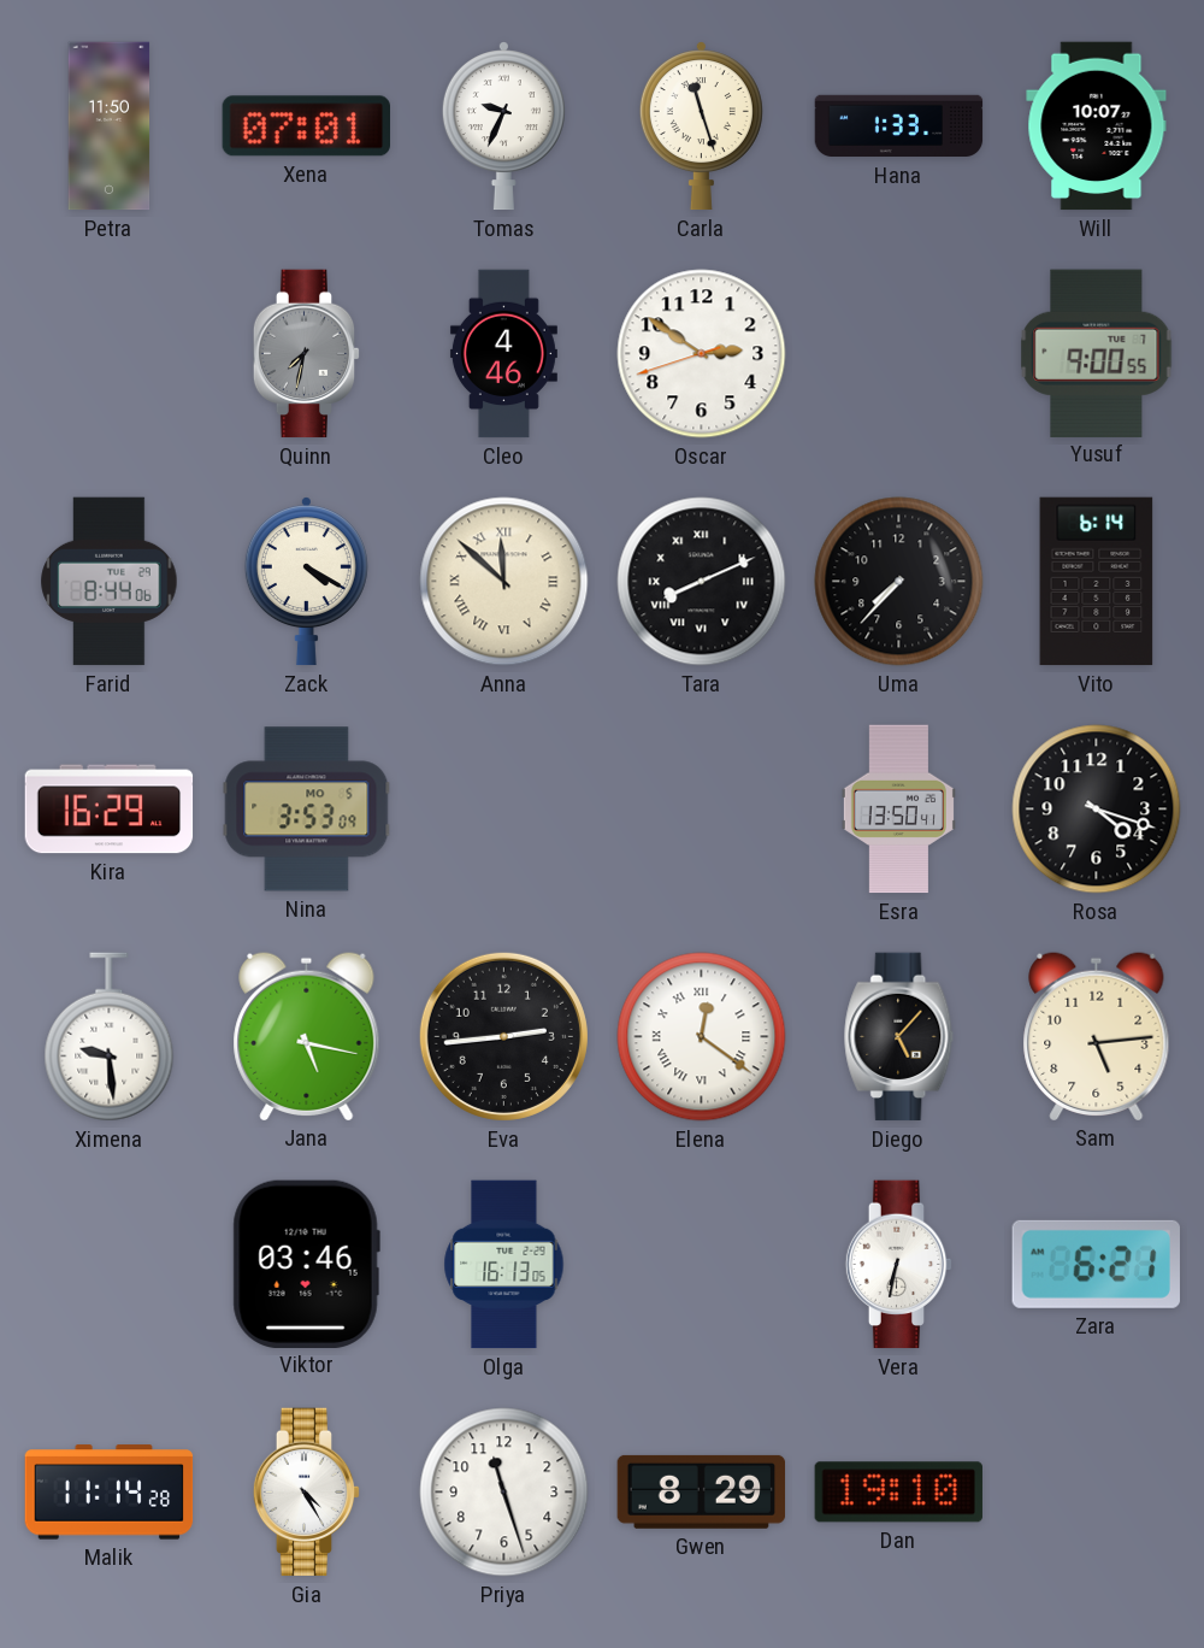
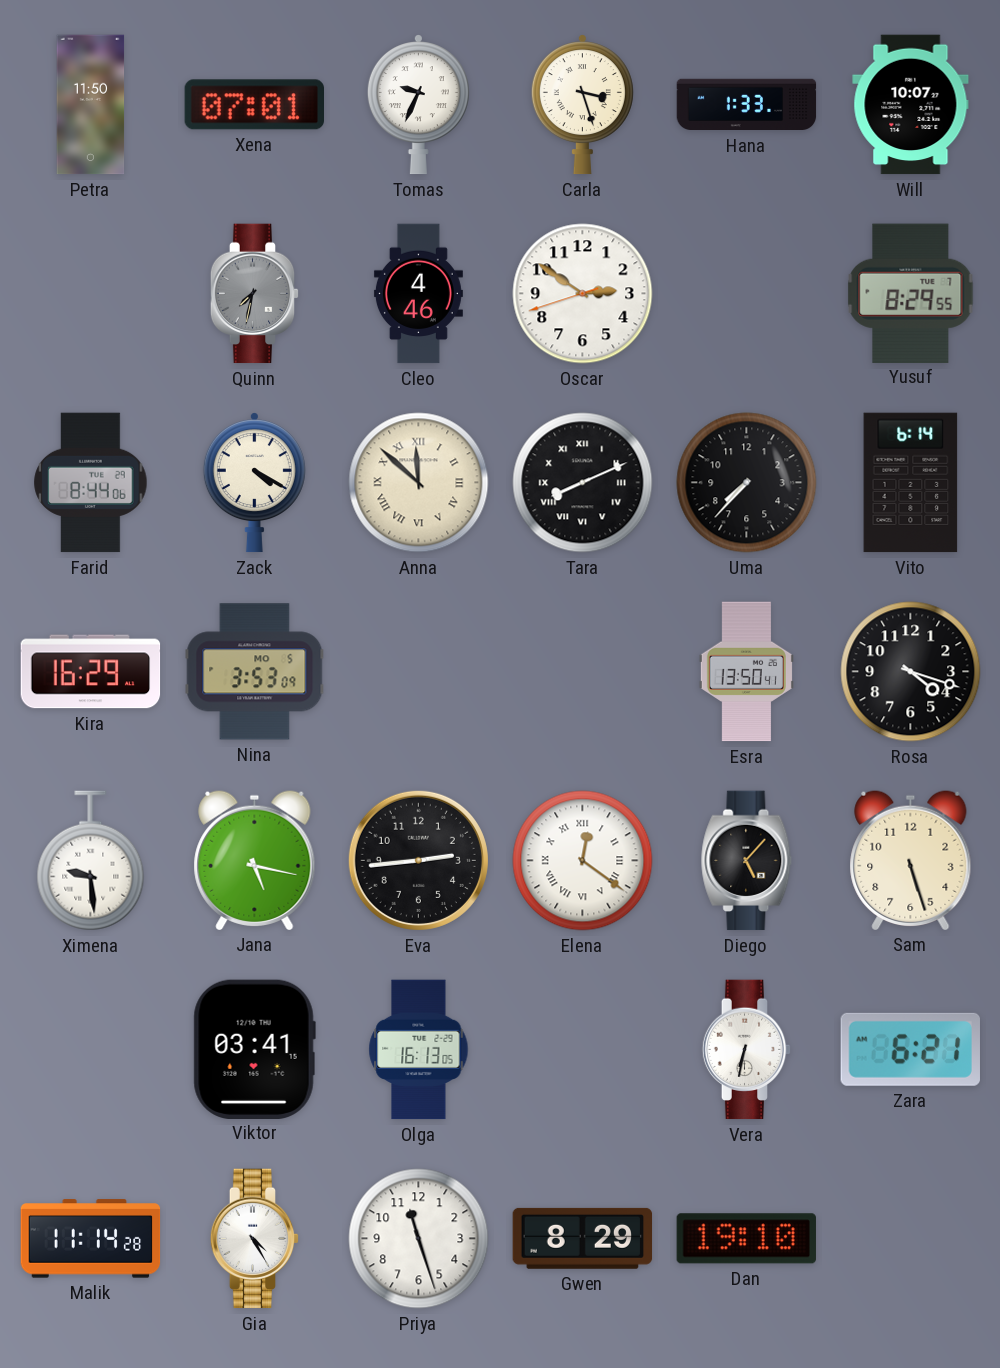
Carla: 11:27 -> 3:27
Yusuf: 9:00 -> 8:29
Sam: 5:14 -> 5:27
Viktor: 03:46 -> 03:41
